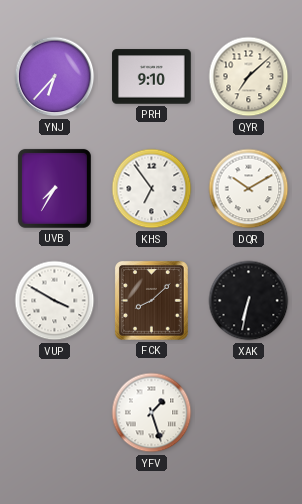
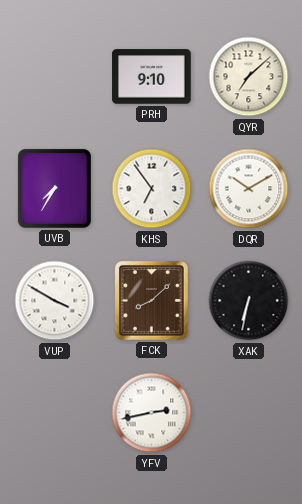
YNJ: 6:37 -> none
YFV: 1:27 -> 2:43
